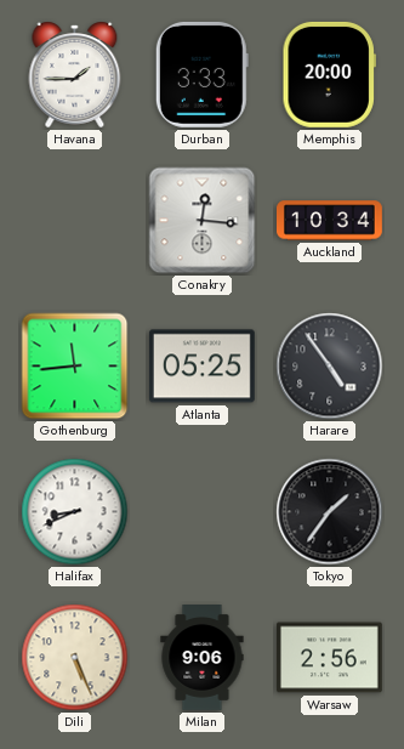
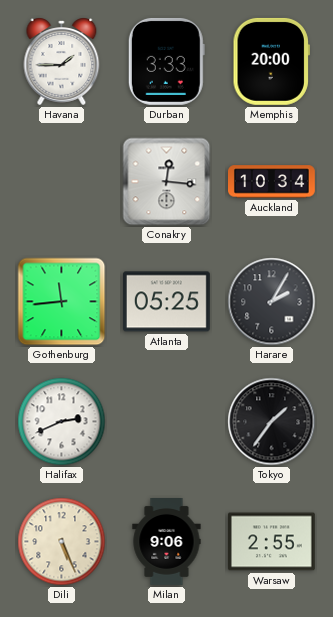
Harare: 4:54 -> 2:05
Halifax: 8:41 -> 2:41
Warsaw: 2:56 -> 2:55
